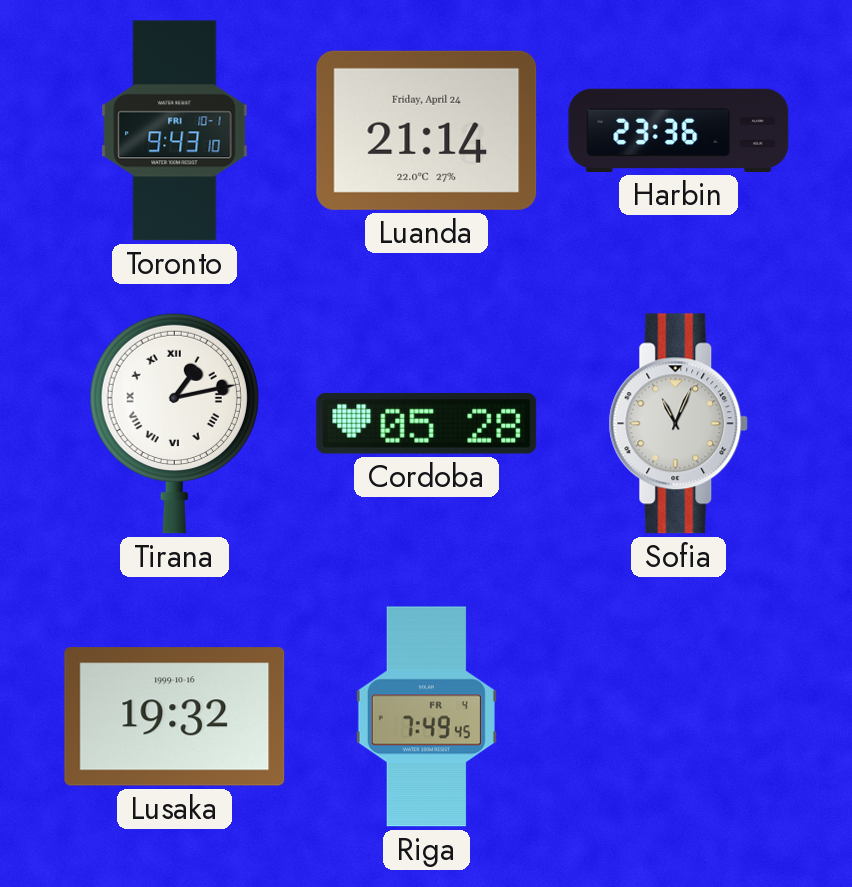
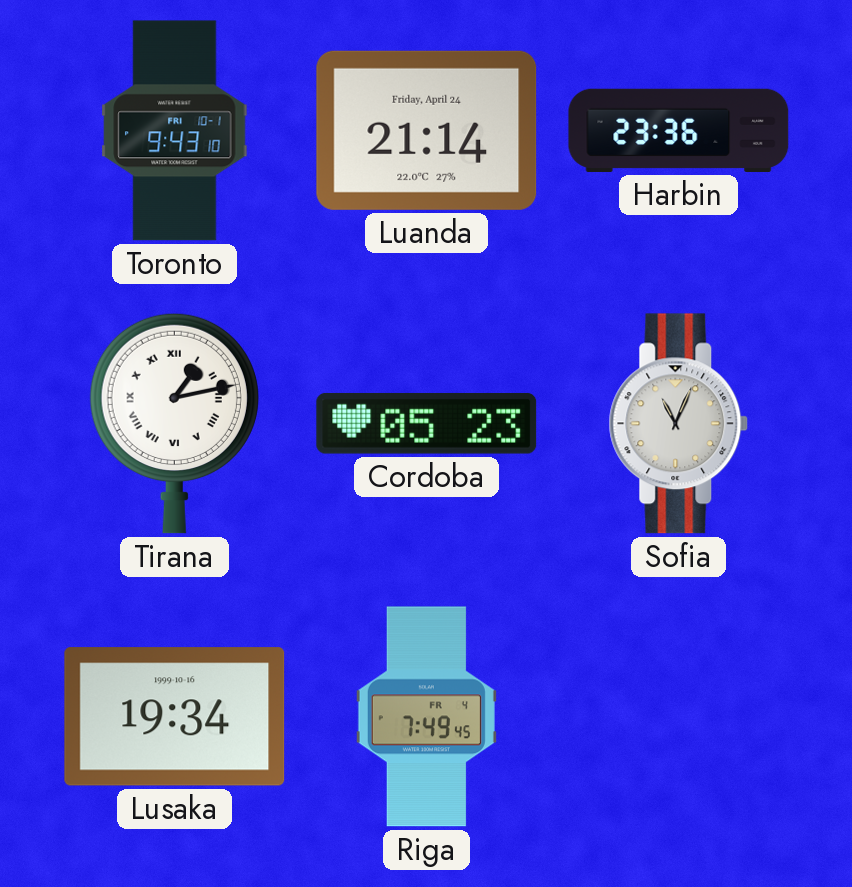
Cordoba: 05:28 -> 05:23
Lusaka: 19:32 -> 19:34
